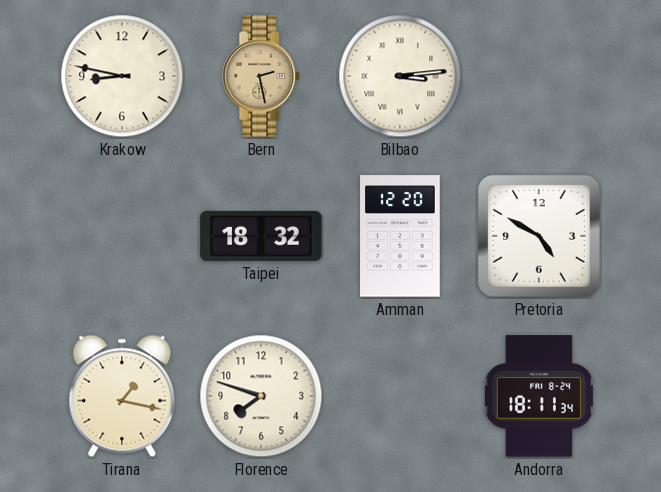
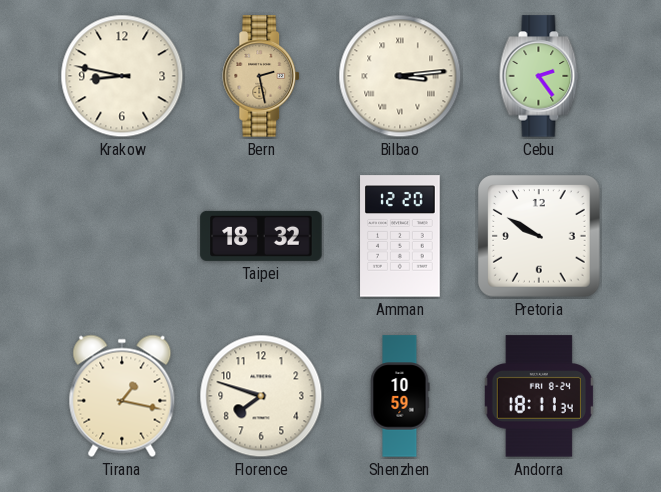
Cebu: none -> 2:24
Pretoria: 4:50 -> 9:50
Shenzhen: none -> 10:59
